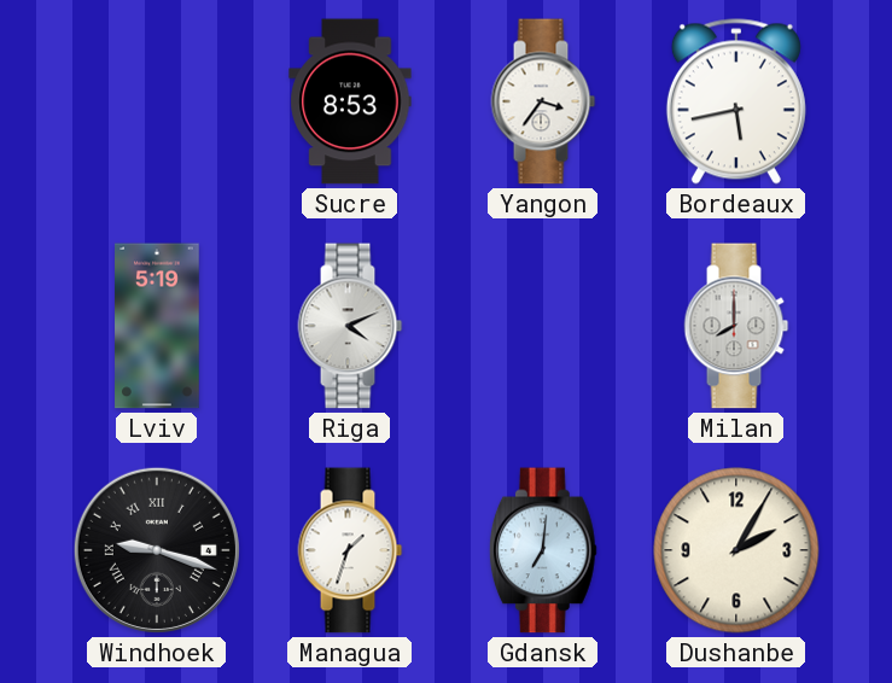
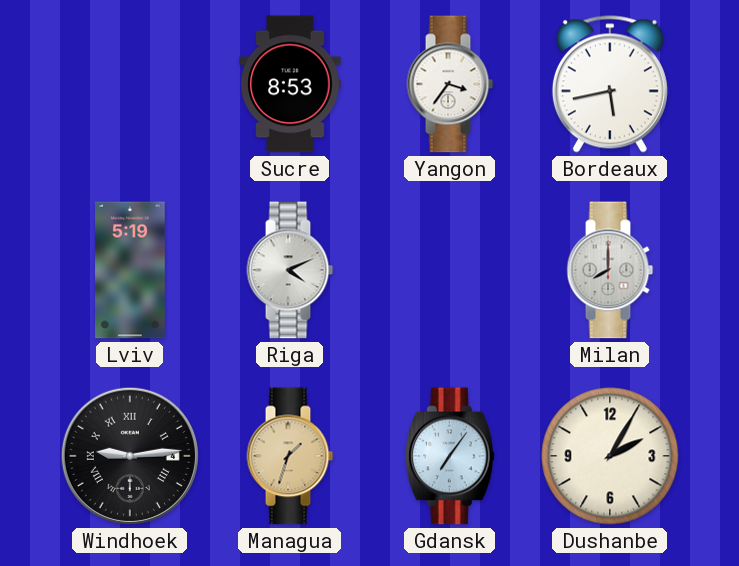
Windhoek: 9:18 -> 9:14
Managua dial: white -> champagne
Gdansk: 7:01 -> 7:06
